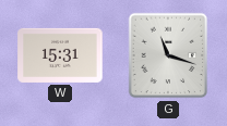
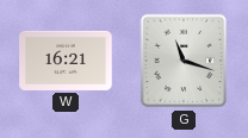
W: 15:31 -> 16:21
